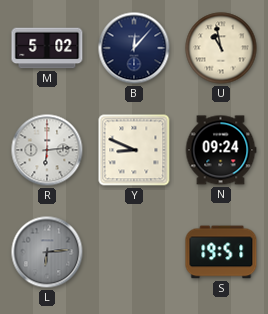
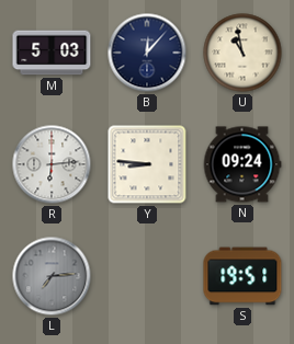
M: 5:02 -> 5:03
Y: 8:49 -> 8:46
L: 6:14 -> 7:14
